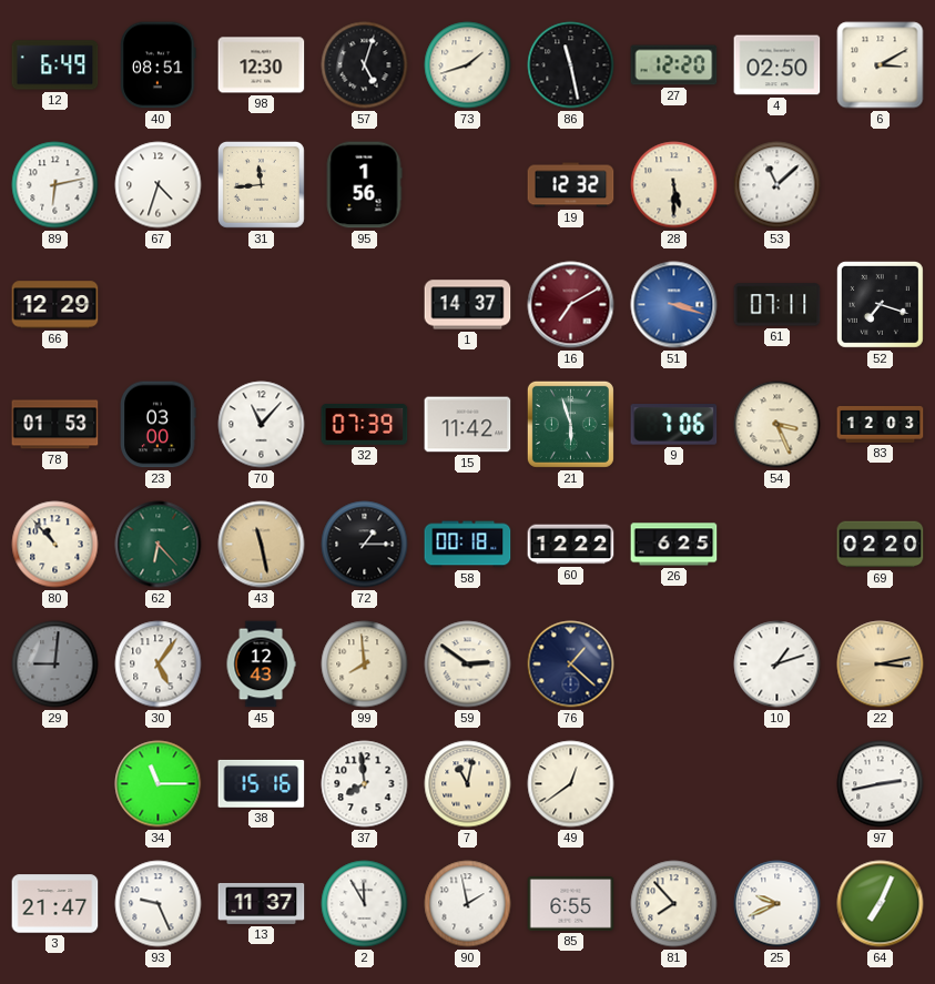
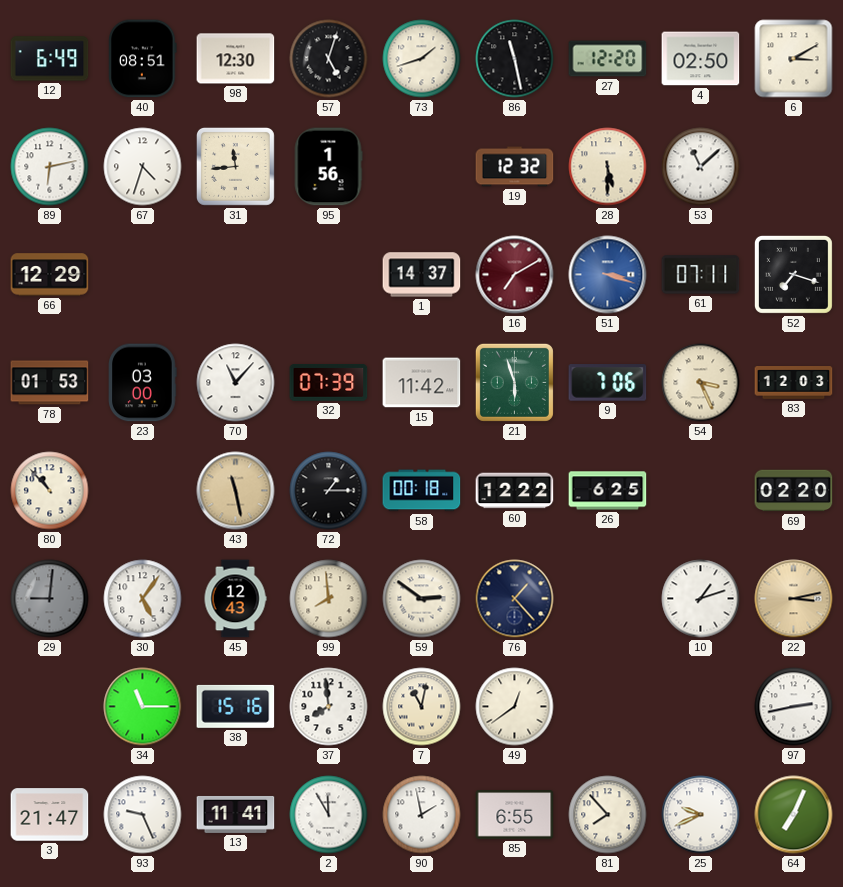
62: 6:23 -> none
76: 1:22 -> 1:23
13: 11:37 -> 11:41
